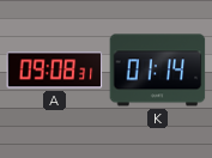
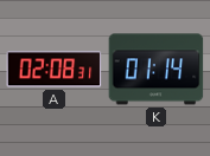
A: 09:08 -> 02:08
